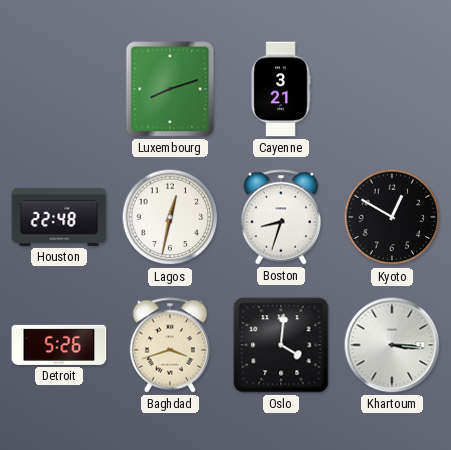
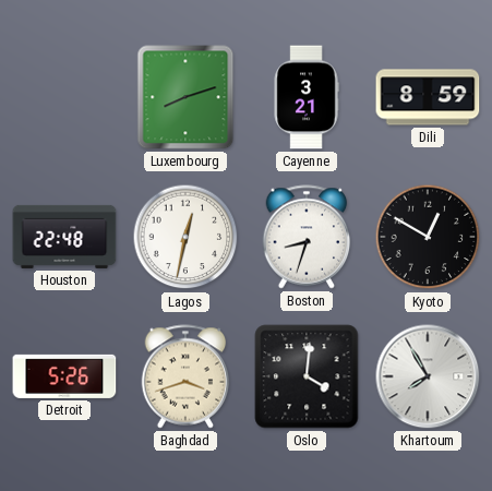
Dili: none -> 8:59
Khartoum: 3:16 -> 7:55
